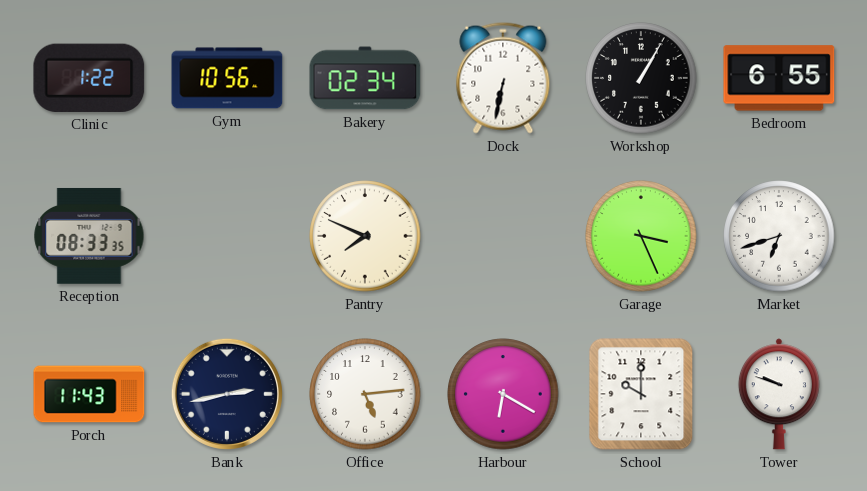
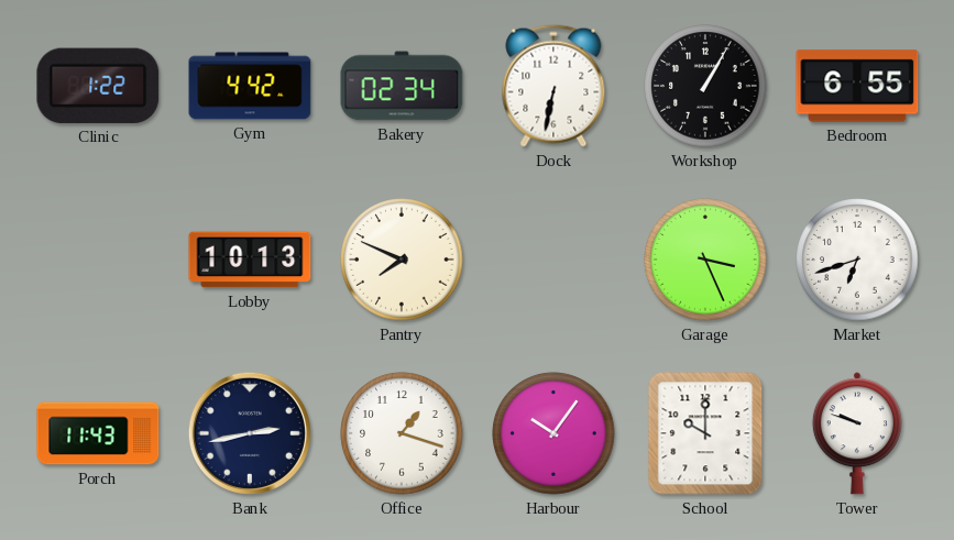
Gym: 10:56 -> 4:42
Reception: 08:33 -> none
Lobby: none -> 10:13
Office: 5:14 -> 1:18
Harbour: 6:20 -> 10:06
